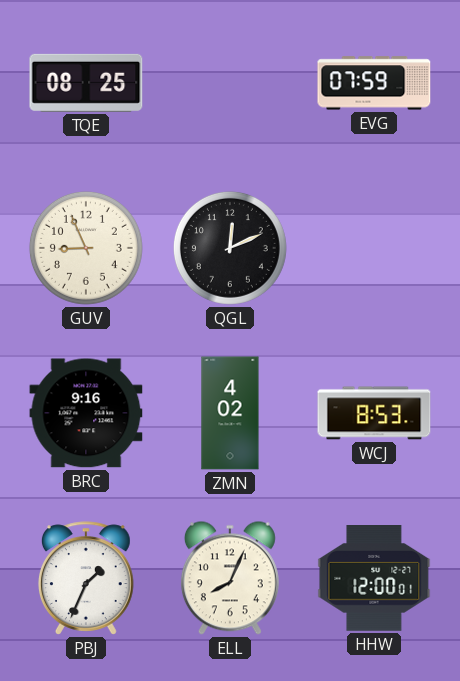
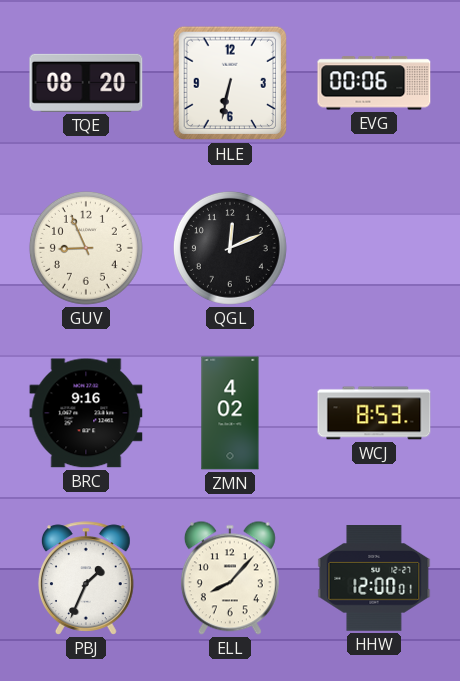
TQE: 08:25 -> 08:20
HLE: none -> 6:32
EVG: 07:59 -> 00:06
ELL: 8:04 -> 8:07
